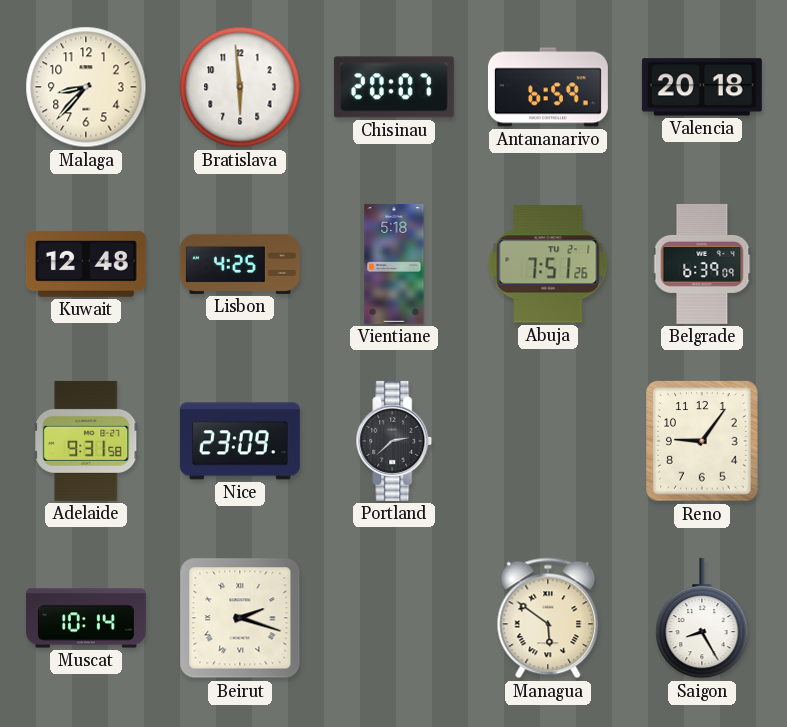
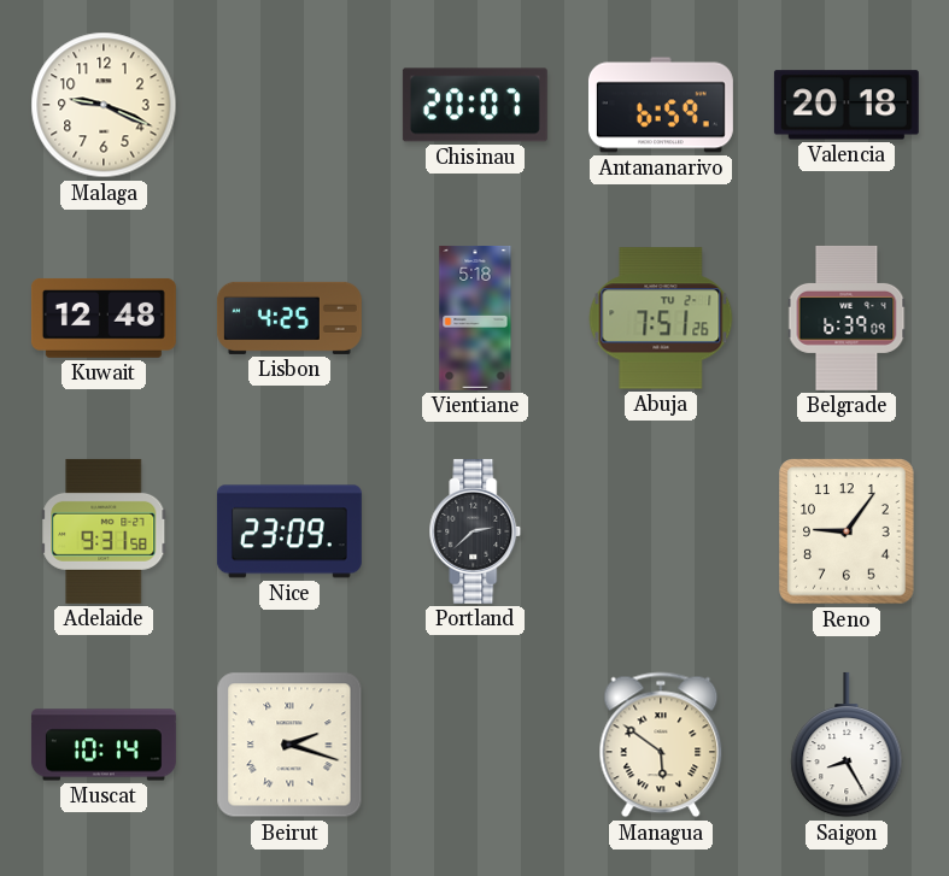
Malaga: 8:37 -> 9:19
Bratislava: 5:59 -> none
